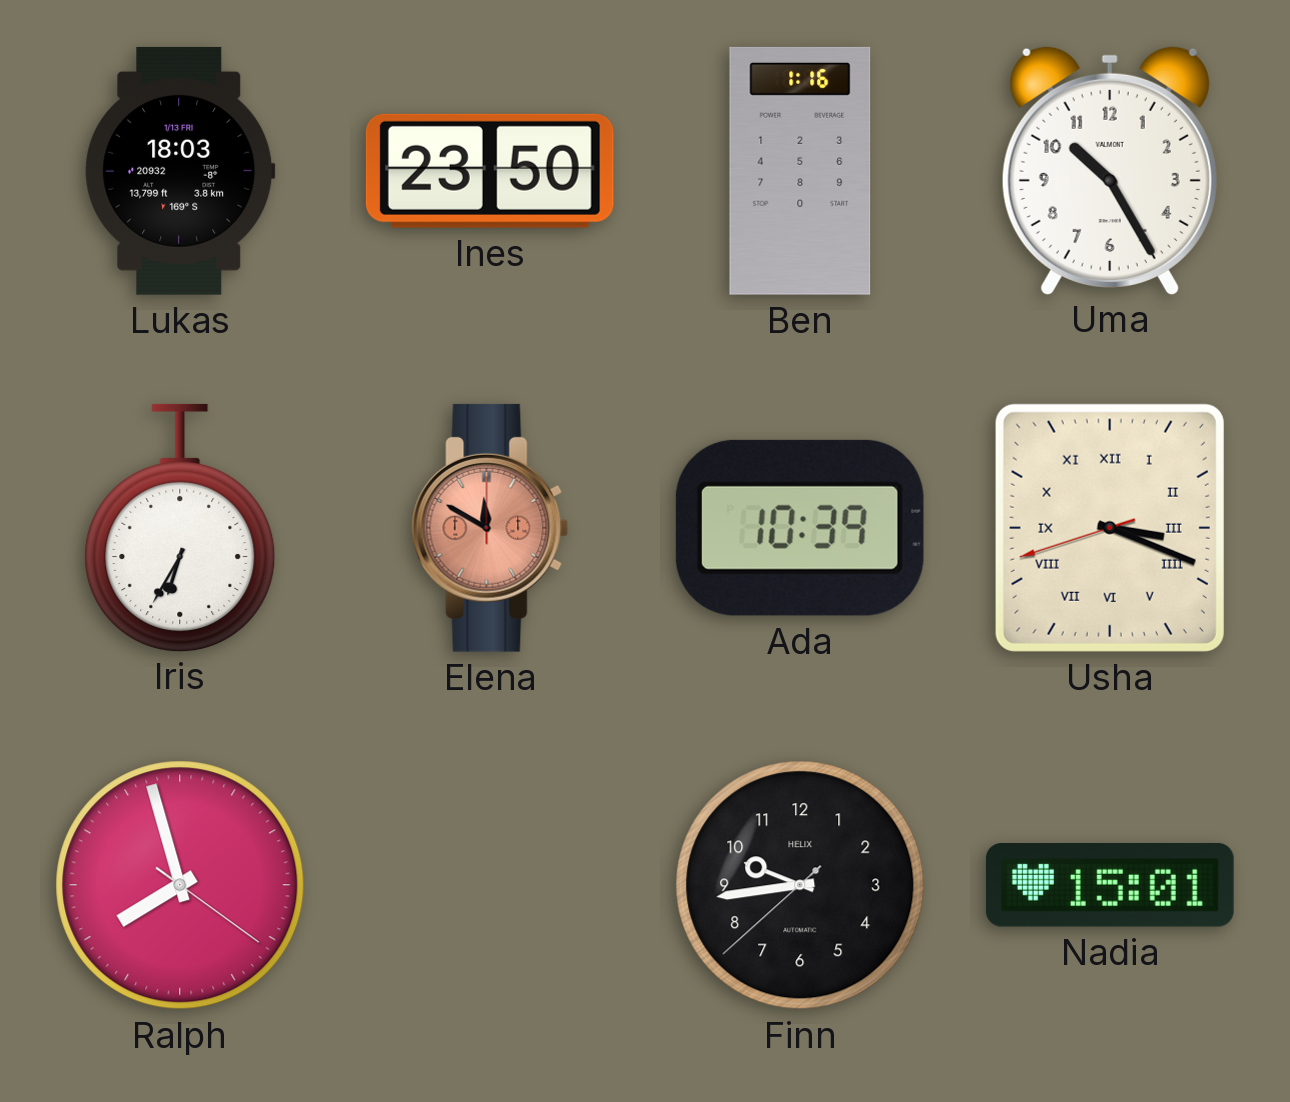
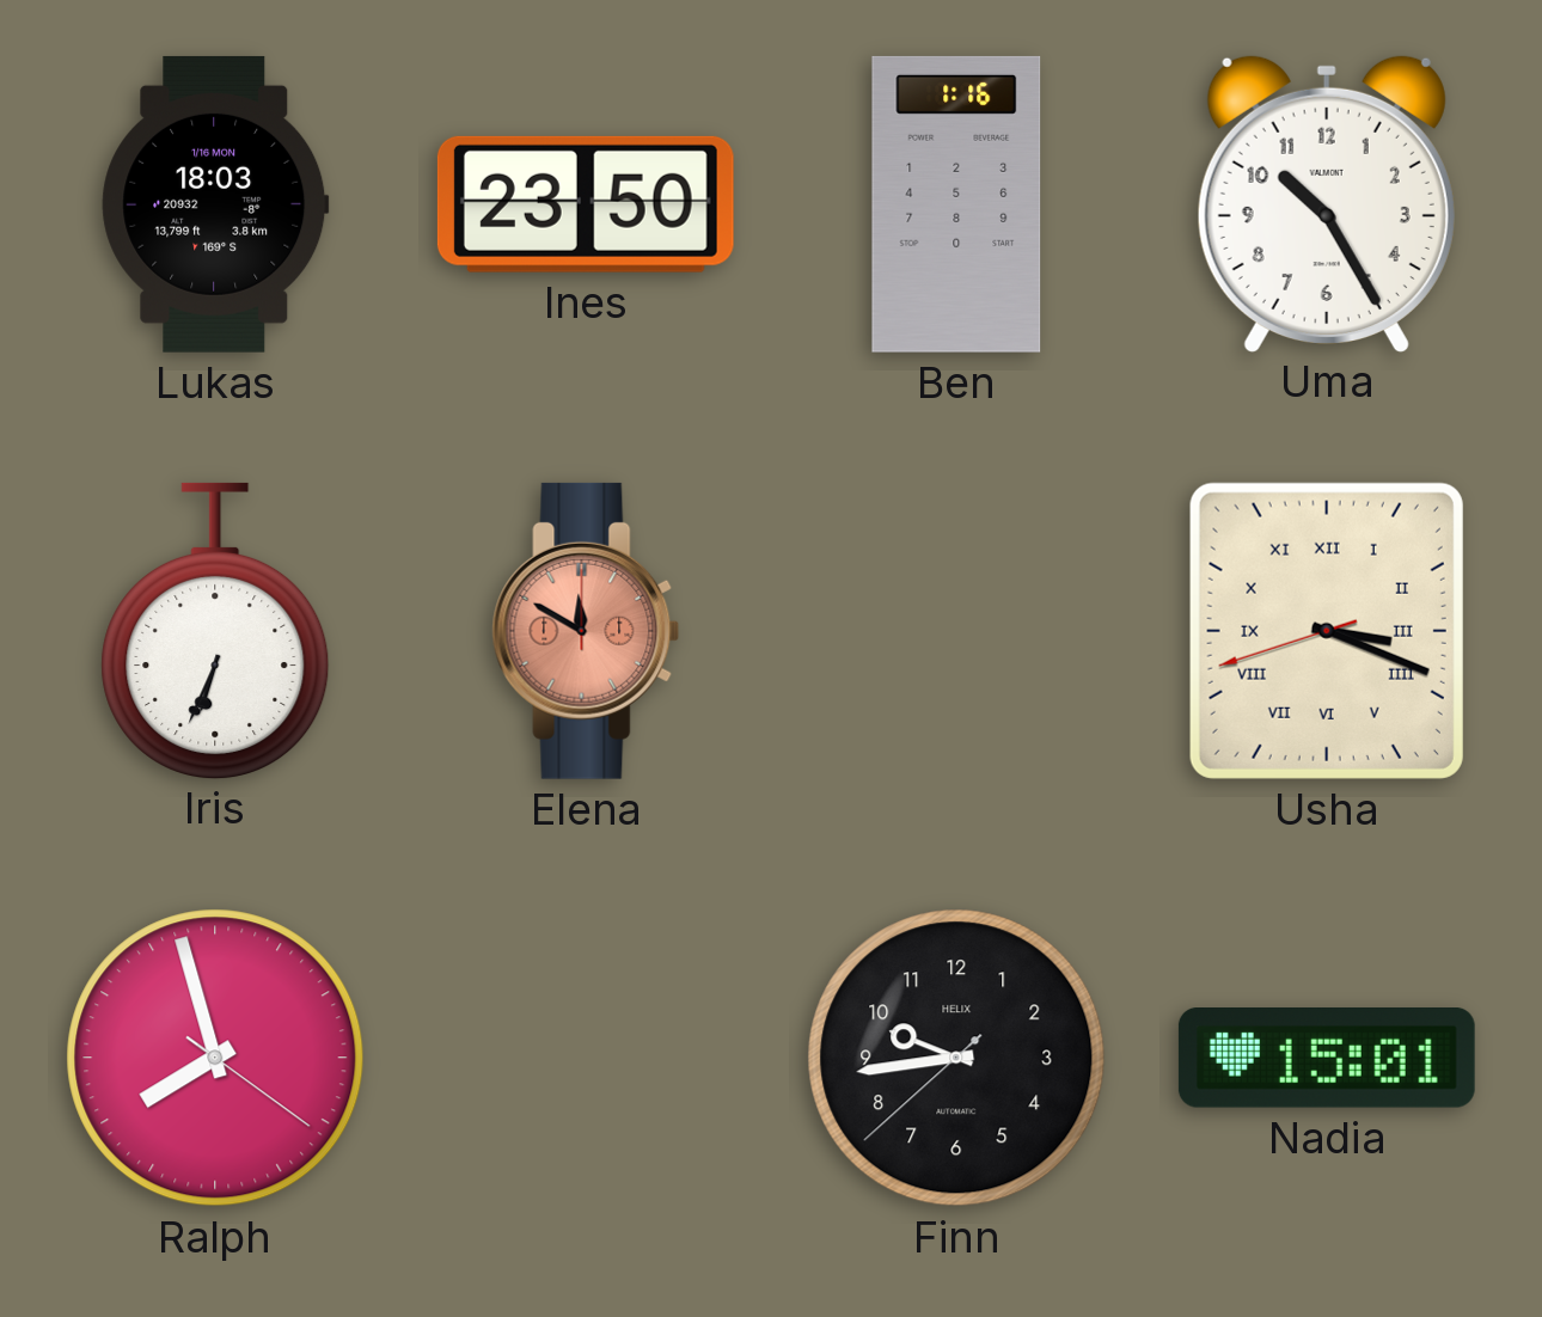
Lukas date: 1/13 FRI -> 1/16 MON
Iris: 6:35 -> 6:34
Ada: 10:39 -> none
